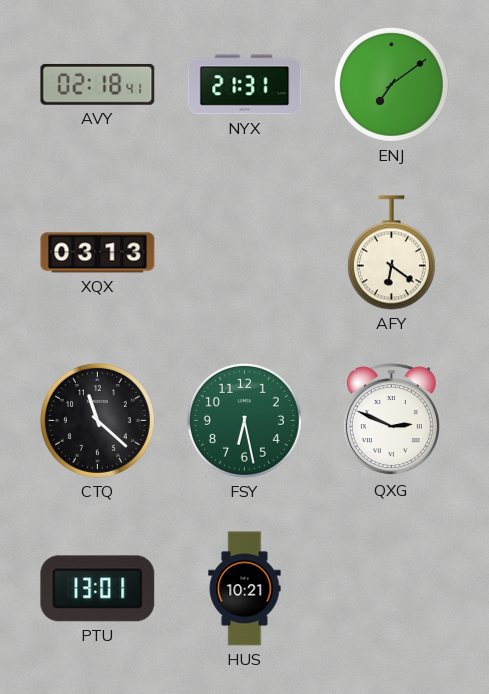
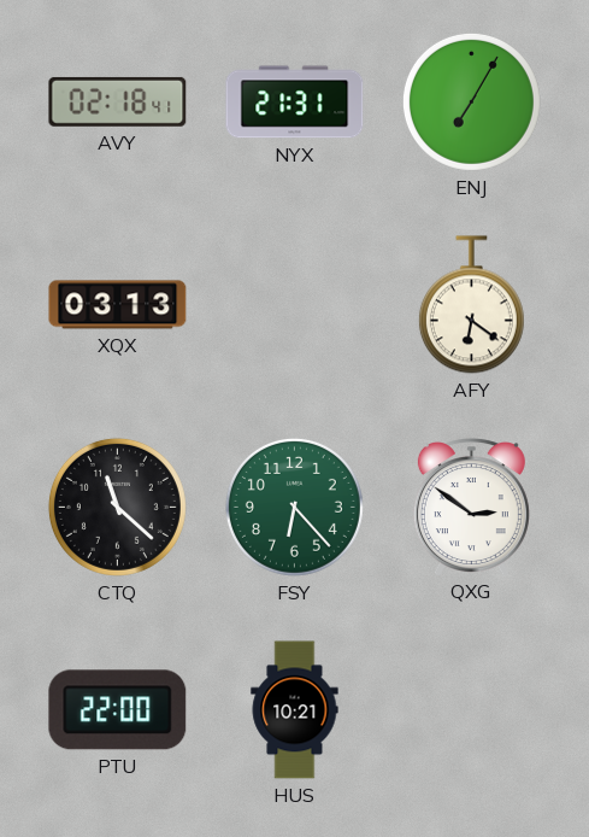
ENJ: 7:09 -> 7:05
FSY: 6:28 -> 6:23
QXG: 2:49 -> 2:51
PTU: 13:01 -> 22:00
